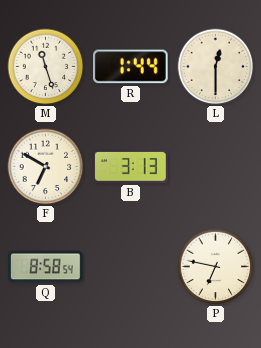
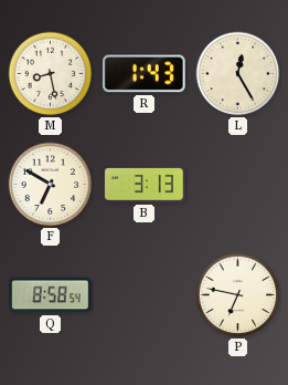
M: 11:27 -> 8:28
R: 1:44 -> 1:43
L: 12:30 -> 12:25
